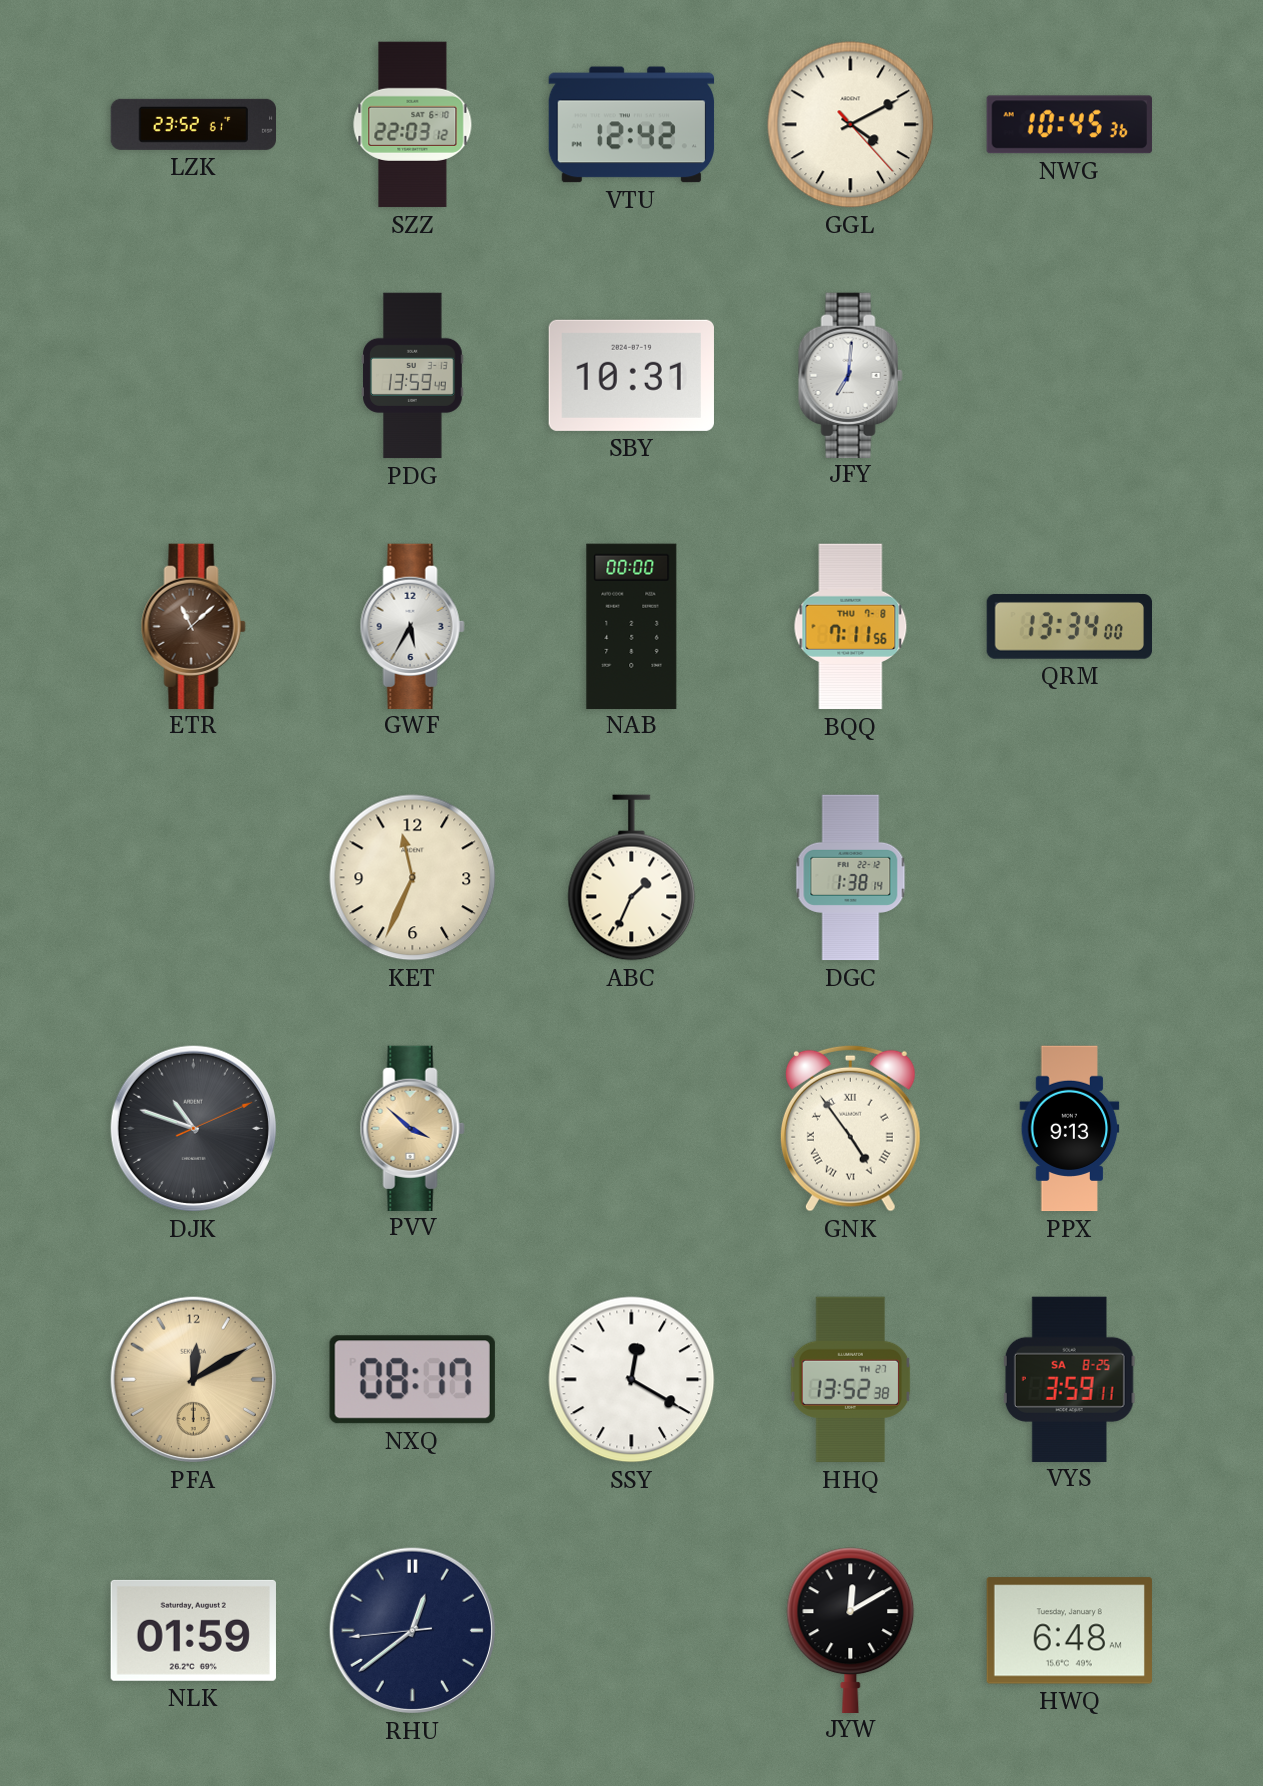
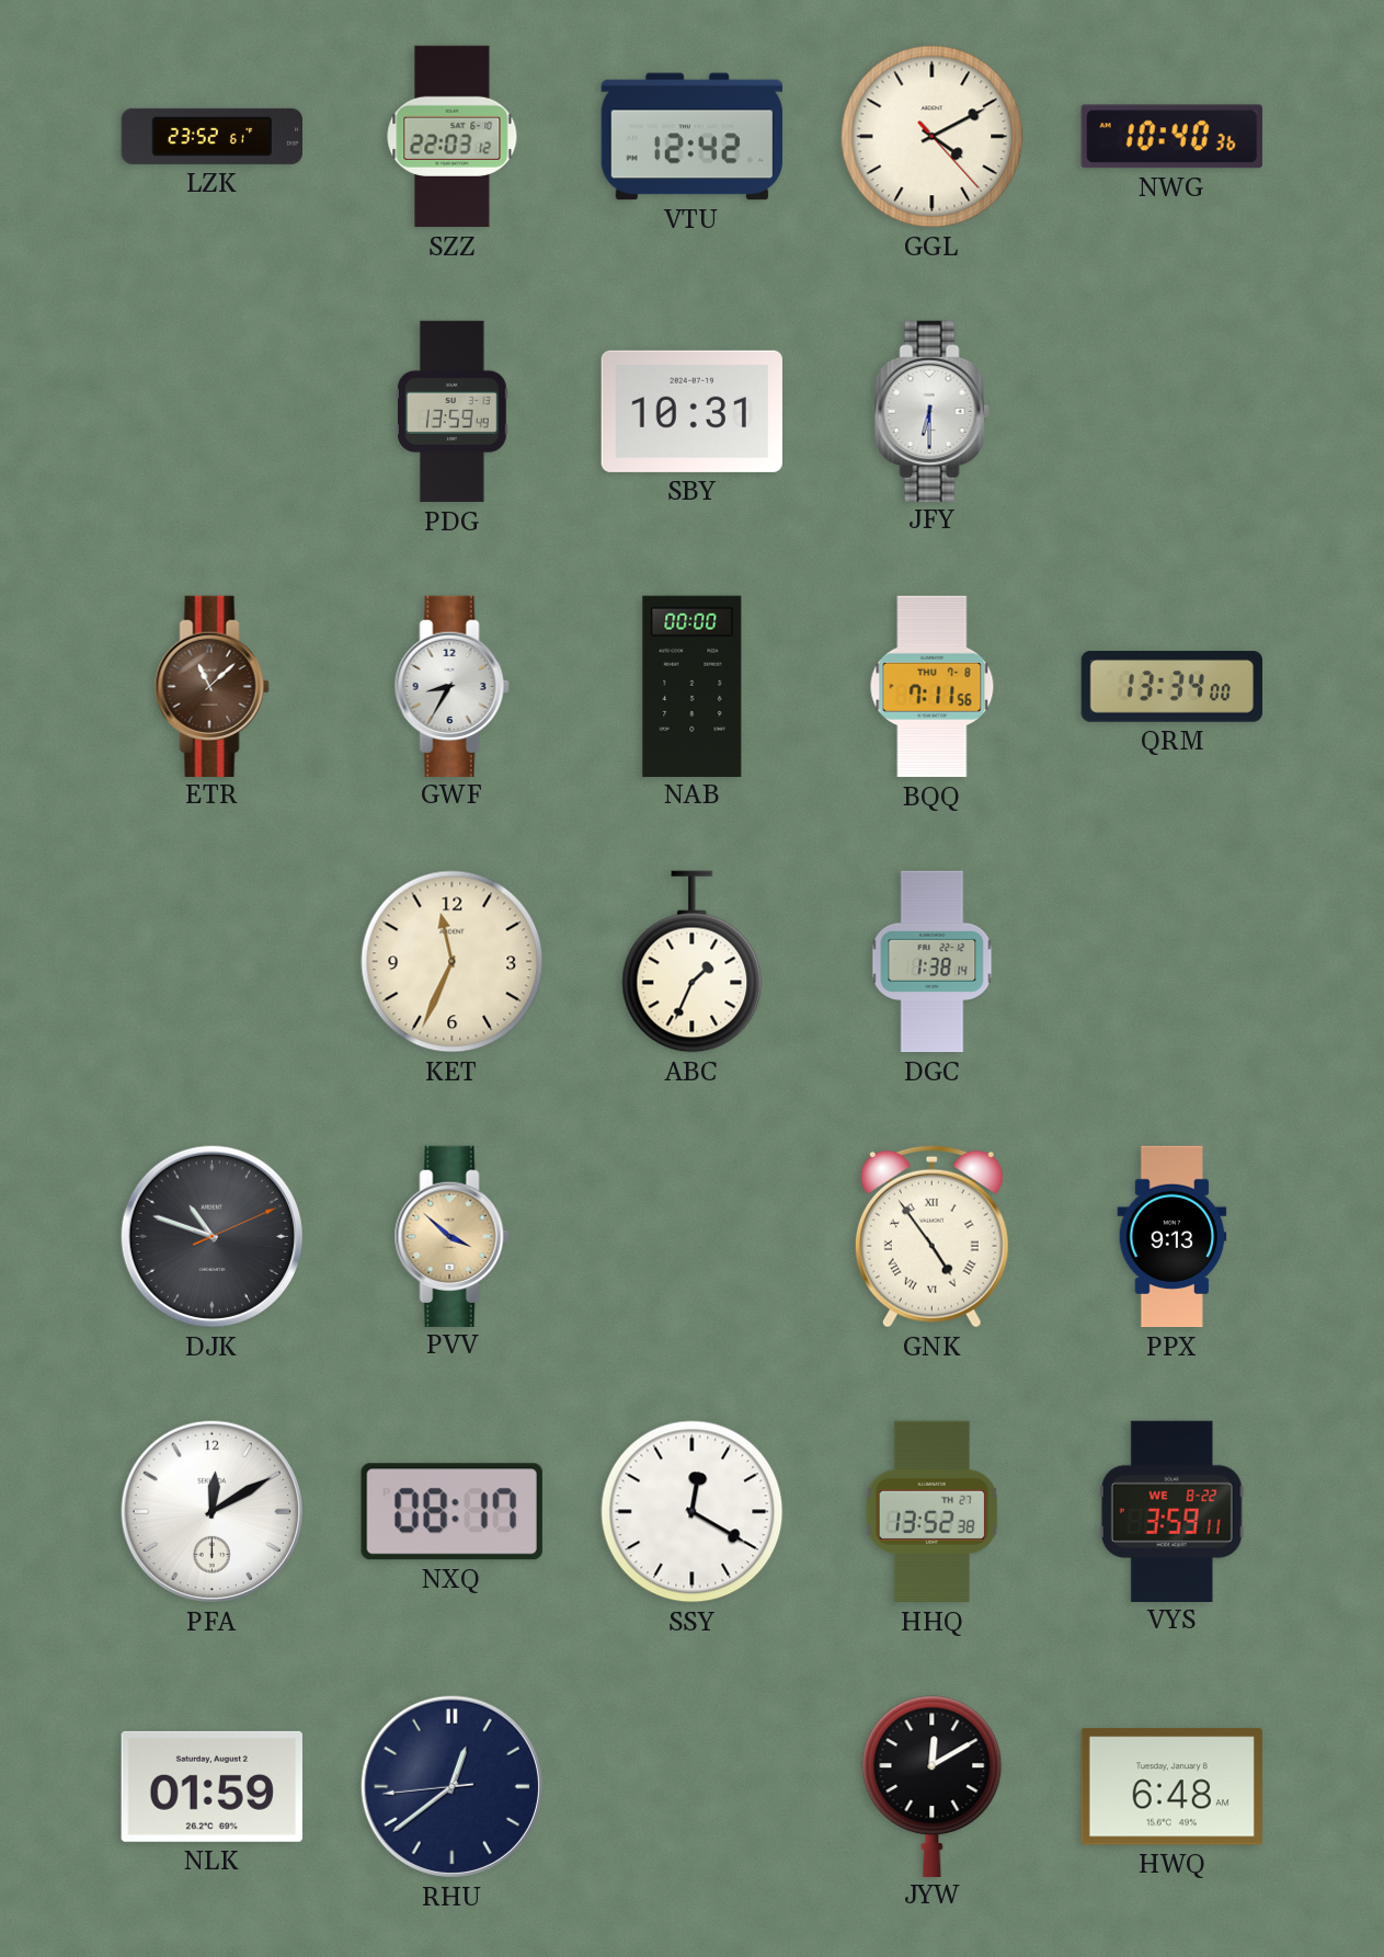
NWG: 10:45 -> 10:40
JFY: 7:01 -> 6:30
GWF: 5:35 -> 8:35
PFA dial: champagne -> white
VYS date: SA 8-25 -> WE 8-22
